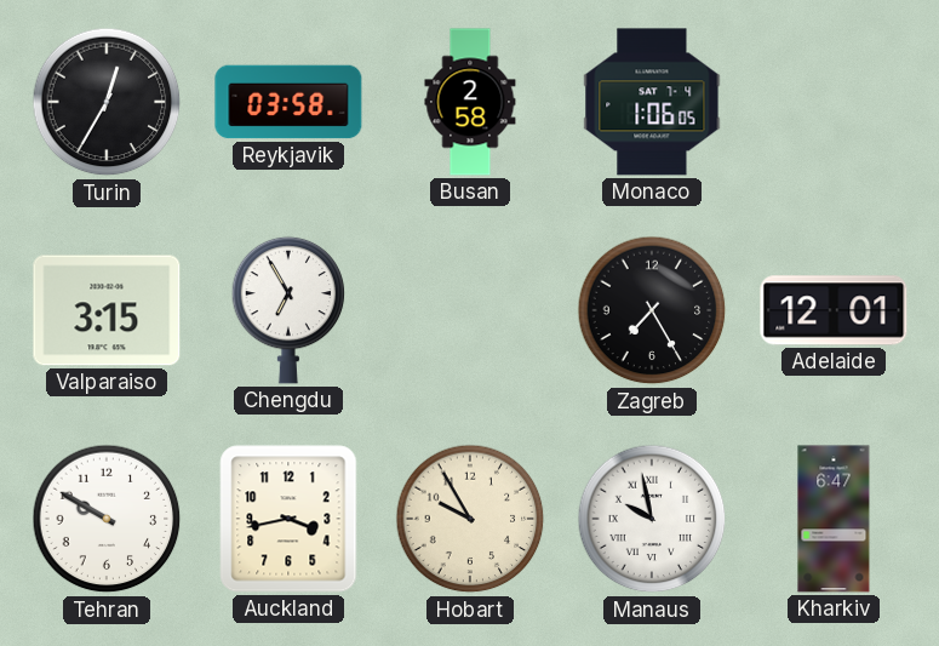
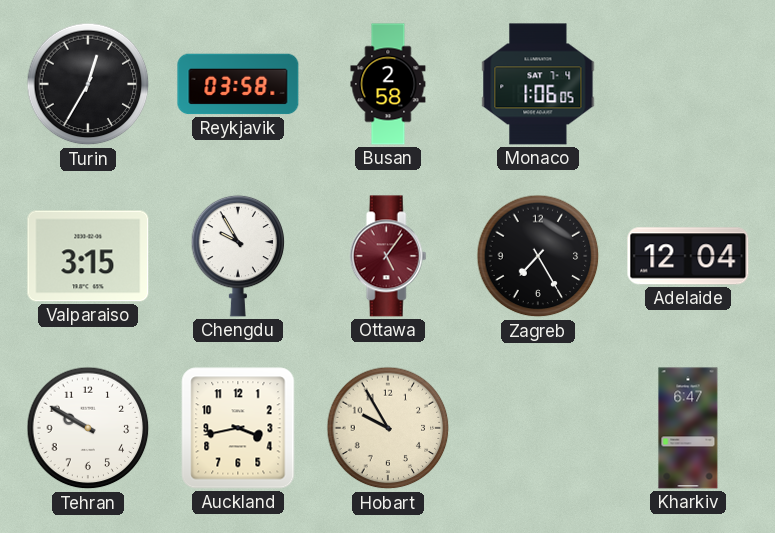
Chengdu: 6:55 -> 9:55
Ottawa: none -> 5:06
Adelaide: 12:01 -> 12:04
Manaus: 9:58 -> none
